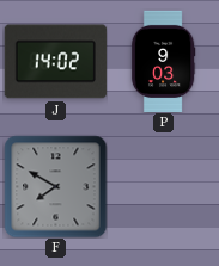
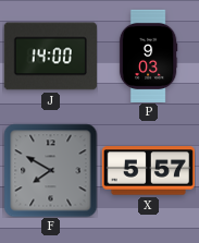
J: 14:02 -> 14:00
X: none -> 5:57
